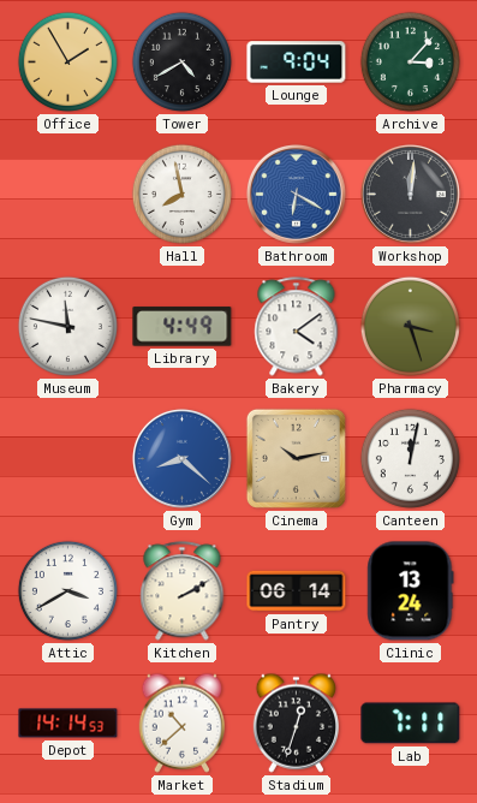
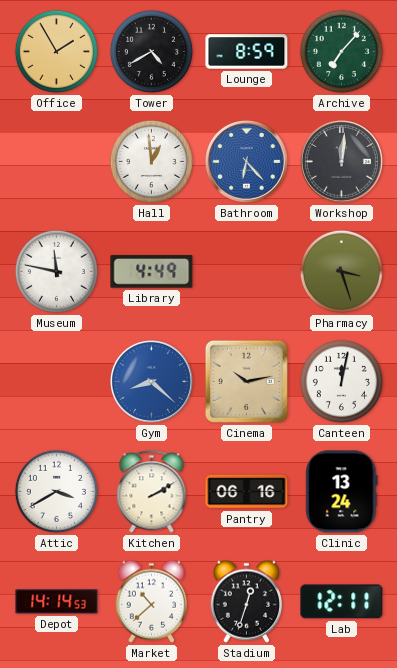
Lounge: 9:04 -> 8:59
Archive: 3:07 -> 7:07
Hall: 7:58 -> 12:59
Bathroom: 6:20 -> 6:23
Bakery: 4:09 -> none
Pantry: 06:14 -> 06:16
Lab: 7:11 -> 12:11
